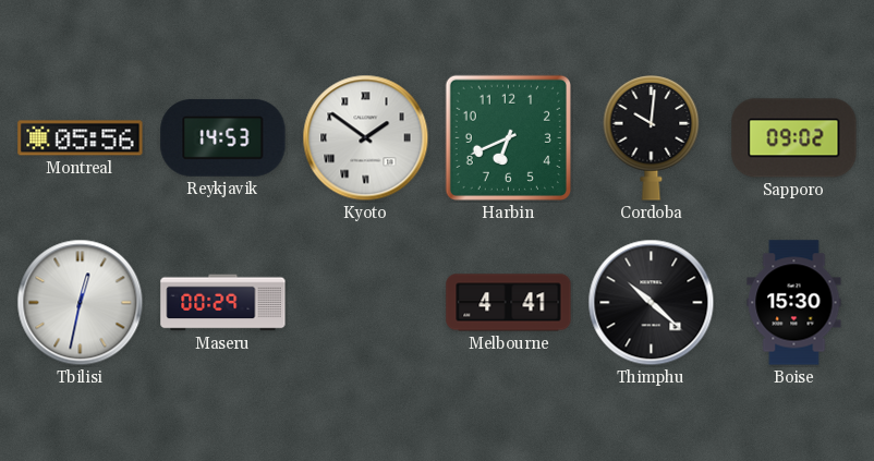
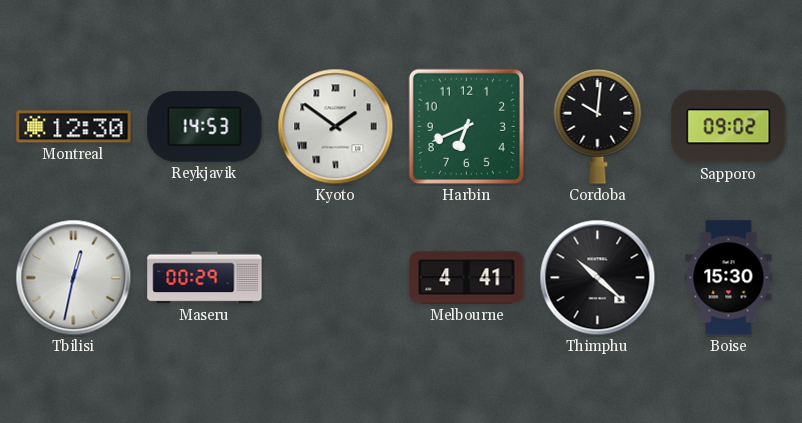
Montreal: 05:56 -> 12:30
